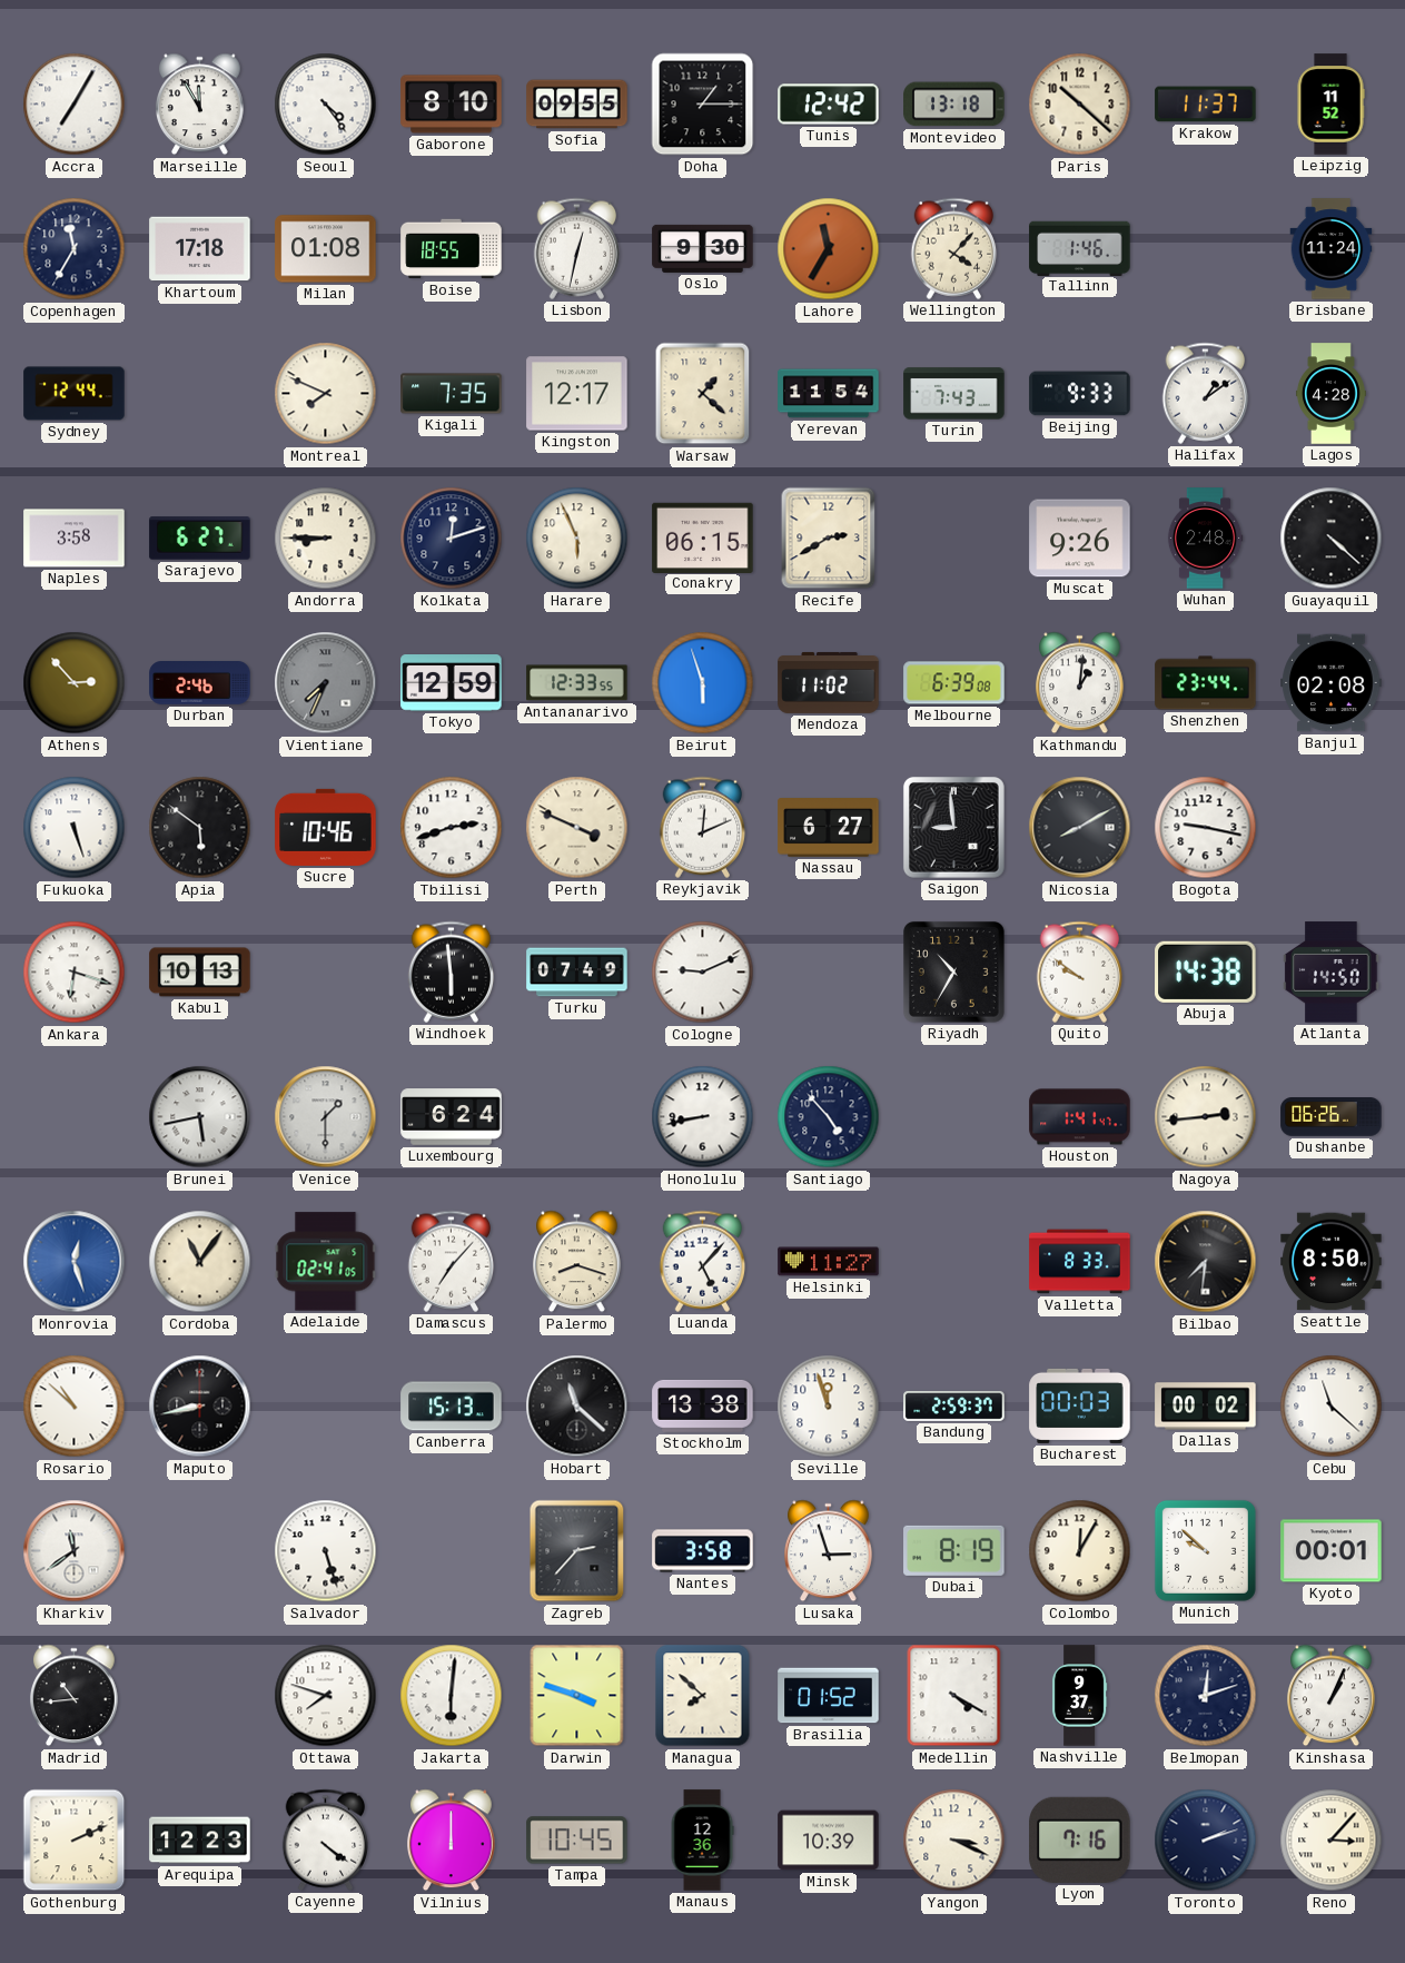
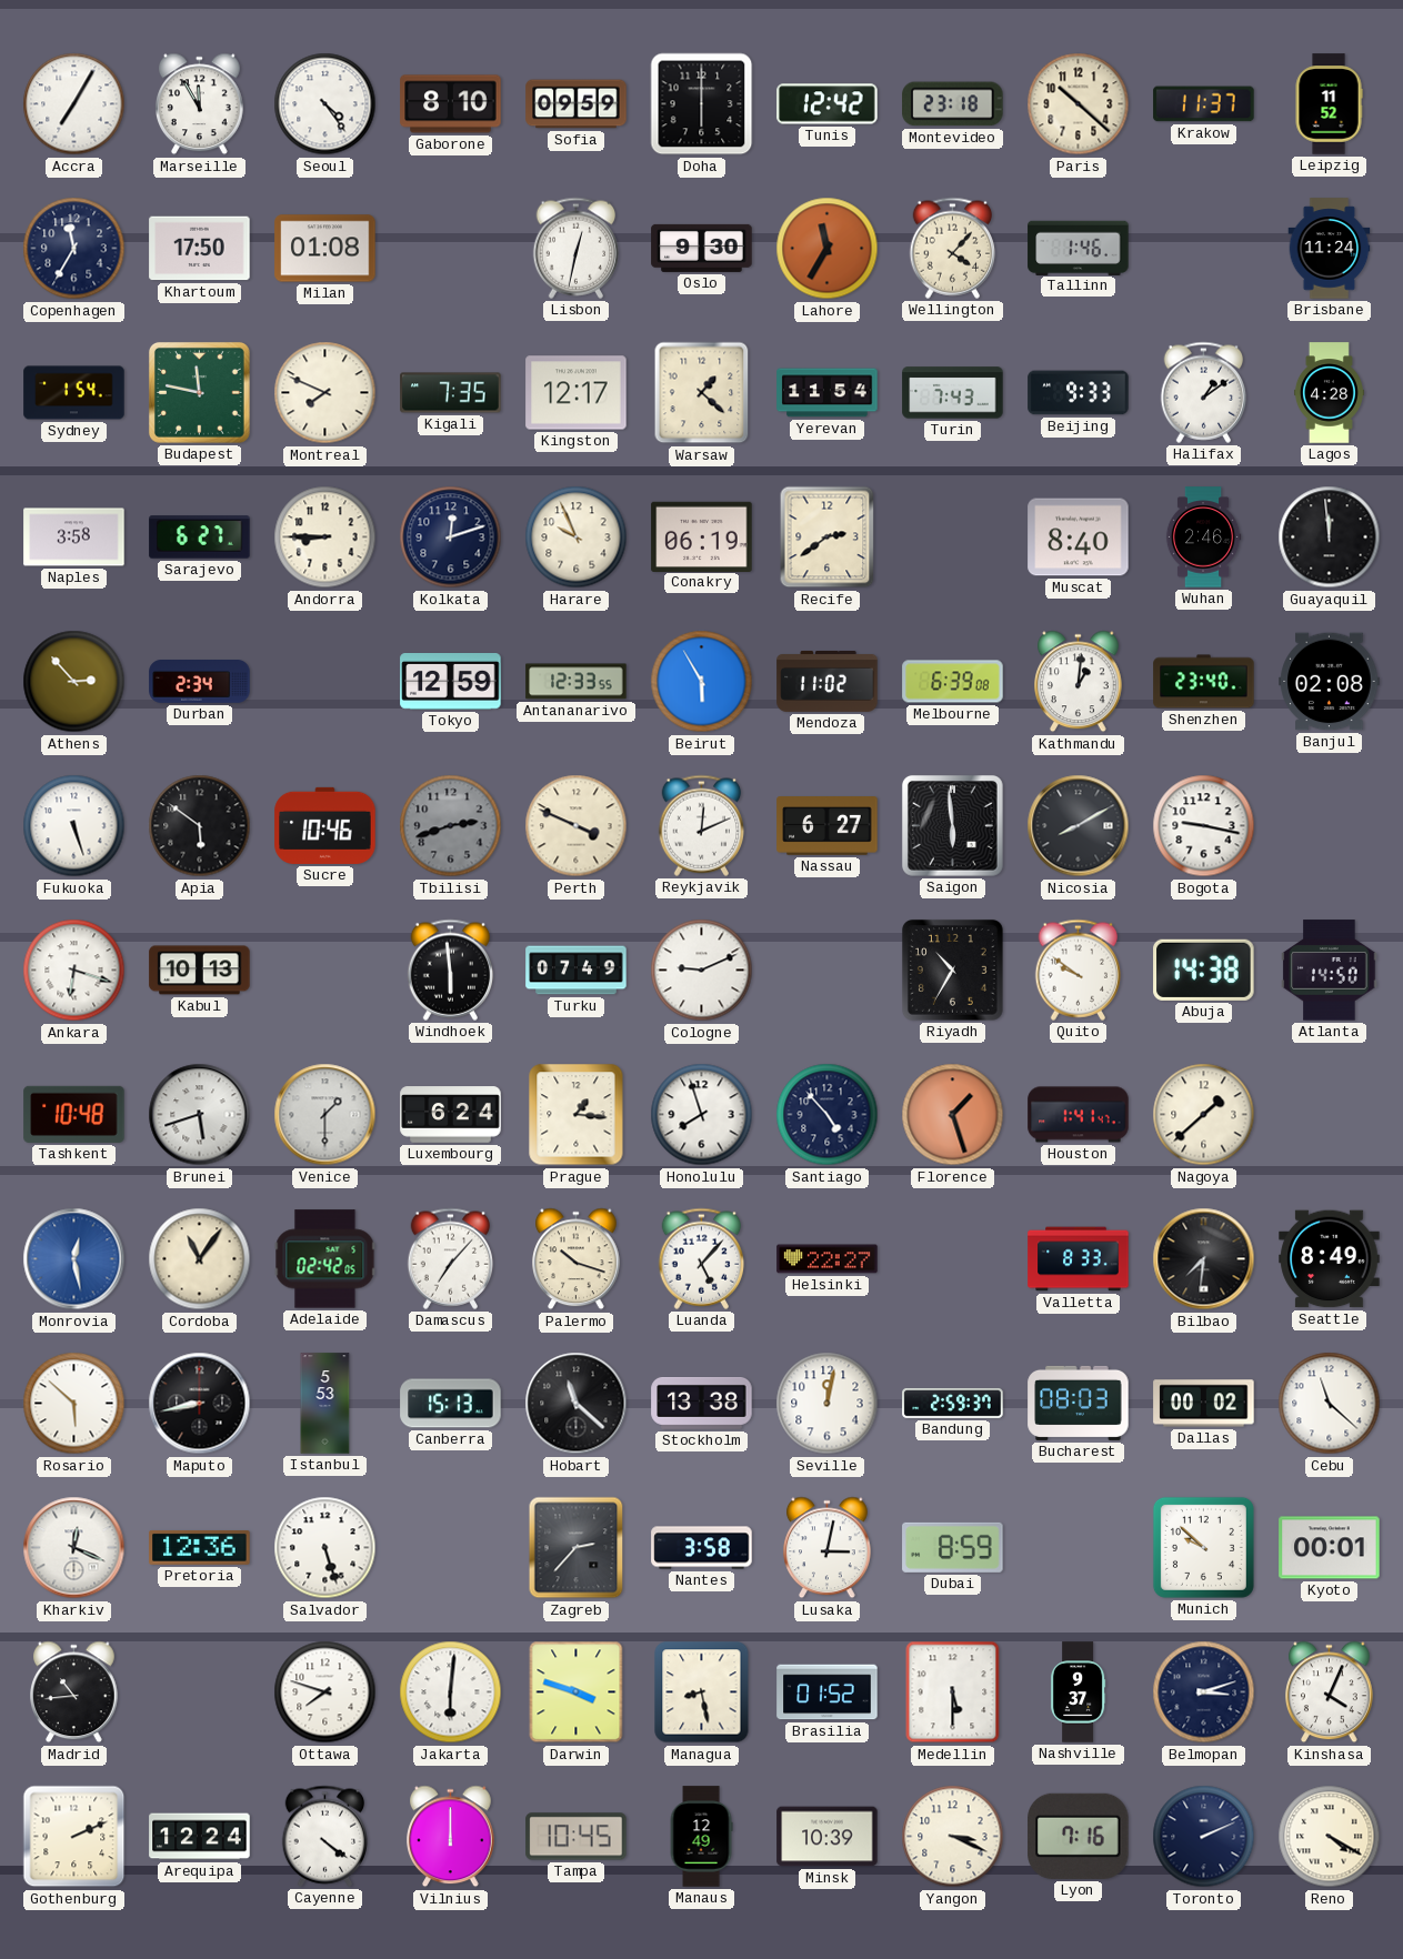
Sofia: 09:55 -> 09:59
Doha: 1:15 -> 6:00
Montevideo: 13:18 -> 23:18
Khartoum: 17:18 -> 17:50
Boise: 18:55 -> none
Sydney: 12:44 -> 1:54
Budapest: none -> 11:47
Harare: 5:56 -> 9:56
Conakry: 06:15 -> 06:19
Recife: 2:40 -> 2:39
Muscat: 9:26 -> 8:40
Wuhan: 2:48 -> 2:46
Guayaquil: 4:22 -> 11:59
Durban: 2:46 -> 2:34
Vientiane: 7:34 -> none
Beirut: 5:57 -> 5:55
Shenzhen: 23:44 -> 23:40
Tbilisi dial: white -> grey
Saigon: 8:59 -> 5:59
Tashkent: none -> 10:48
Brunei: 5:43 -> 5:42
Prague: none -> 1:16
Honolulu: 8:43 -> 7:57
Florence: none -> 1:27
Nagoya: 2:44 -> 1:38
Dushanbe: 06:26 -> none
Monrovia: 12:27 -> 12:28
Adelaide: 02:41 -> 02:42
Palermo: 8:18 -> 10:18
Helsinki: 11:27 -> 22:27
Seattle: 8:50 -> 8:49
Rosario: 10:52 -> 5:52
Istanbul: none -> 5:53
Seville: 11:57 -> 12:02
Bucharest: 00:03 -> 08:03
Kharkiv: 11:39 -> 12:19
Pretoria: none -> 12:36
Lusaka: 2:57 -> 3:02
Dubai: 8:19 -> 8:59
Colombo: 12:05 -> none
Managua: 7:52 -> 8:28
Medellin: 4:20 -> 5:30
Belmopan: 12:12 -> 3:12
Kinshasa: 1:04 -> 4:04
Arequipa: 12:23 -> 12:24
Manaus: 12:36 -> 12:49
Toronto: 2:12 -> 2:11
Reno: 3:07 -> 4:20
